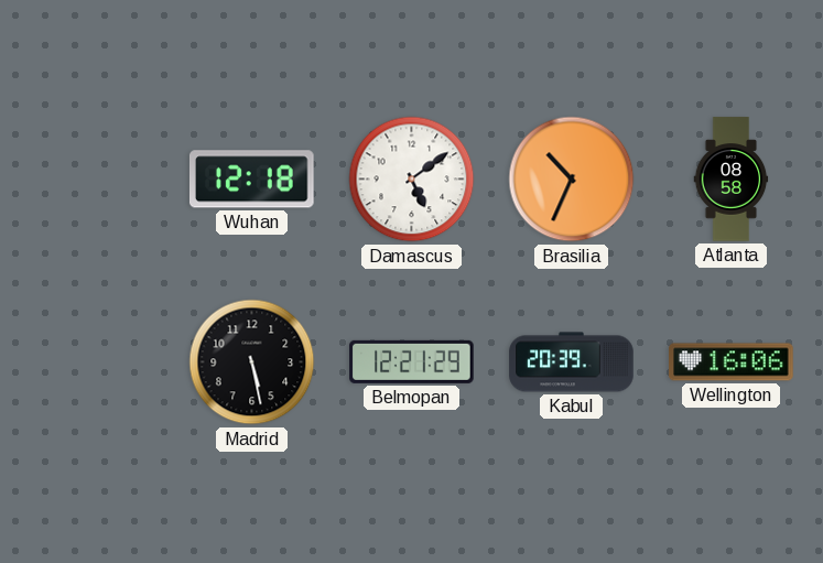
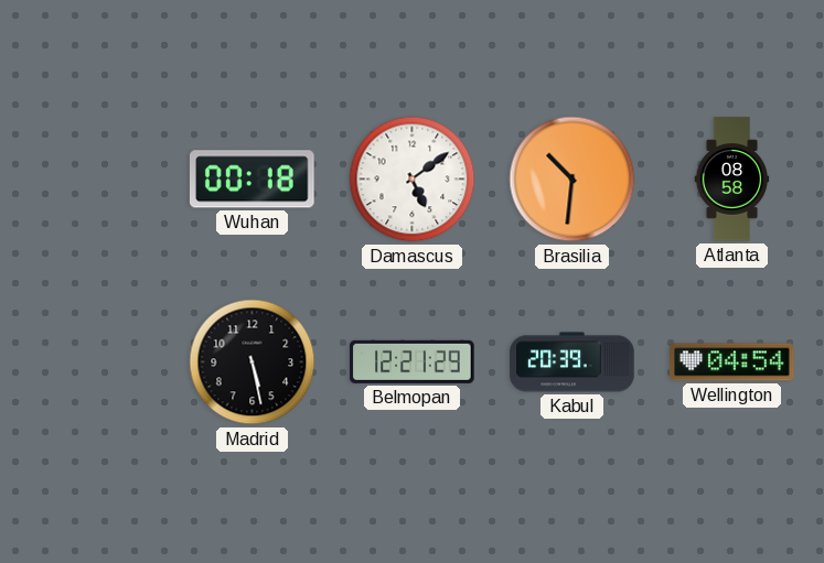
Wuhan: 12:18 -> 00:18
Brasilia: 10:34 -> 10:31
Wellington: 16:06 -> 04:54
